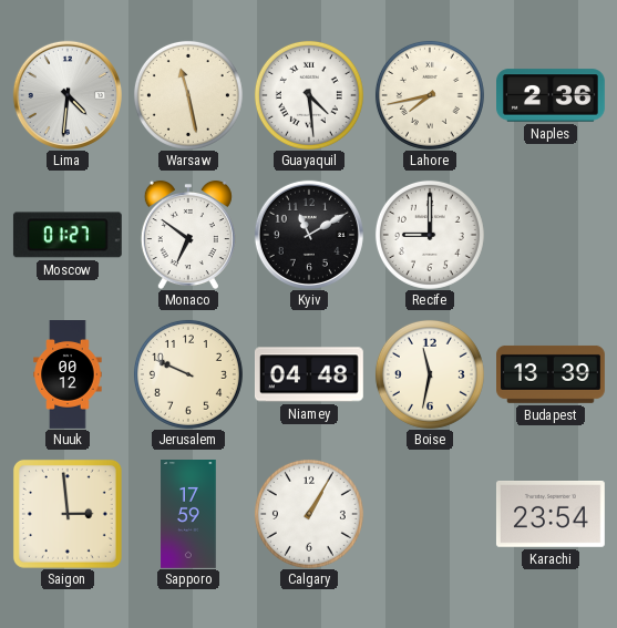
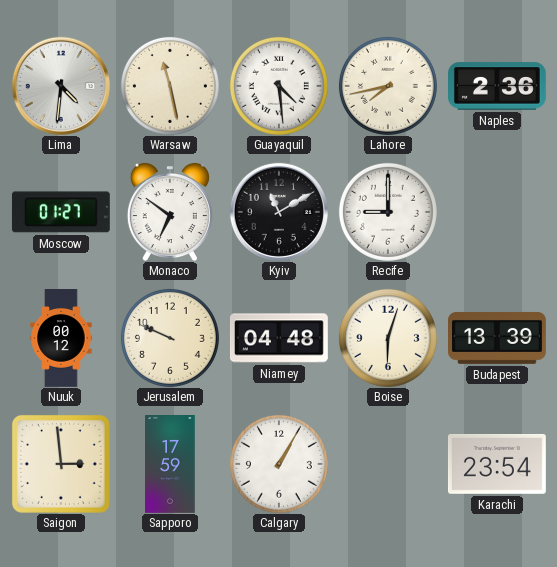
Boise: 11:32 -> 6:03
